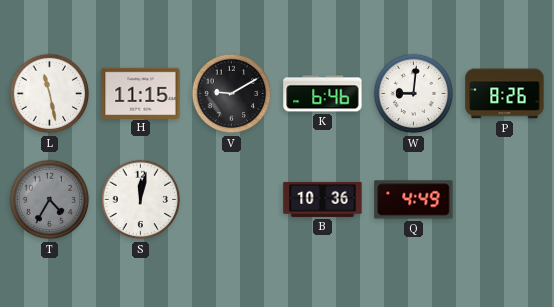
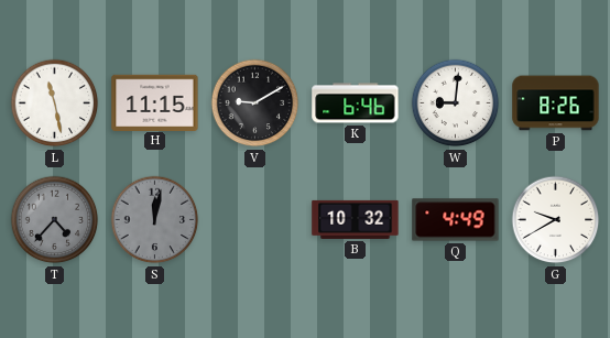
T: 4:35 -> 4:37
S dial: white -> grey
B: 10:36 -> 10:32
G: none -> 9:40
